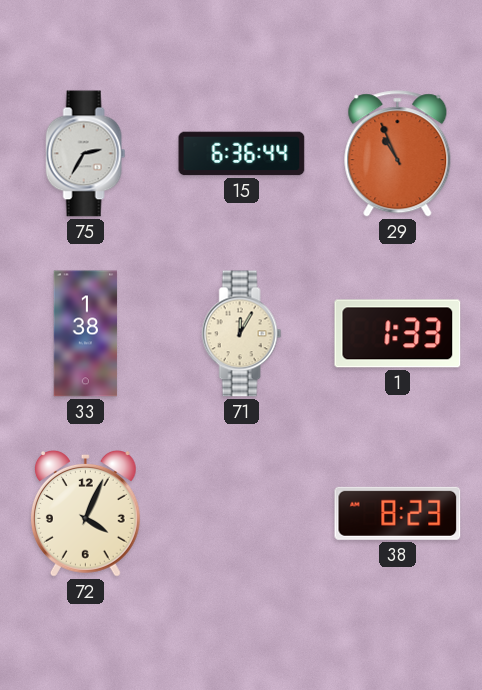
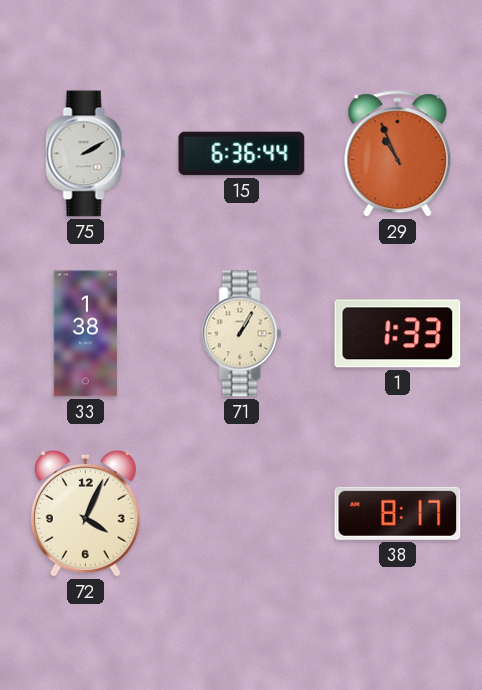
75: 2:35 -> 2:10
71: 12:05 -> 1:05
38: 8:23 -> 8:17
